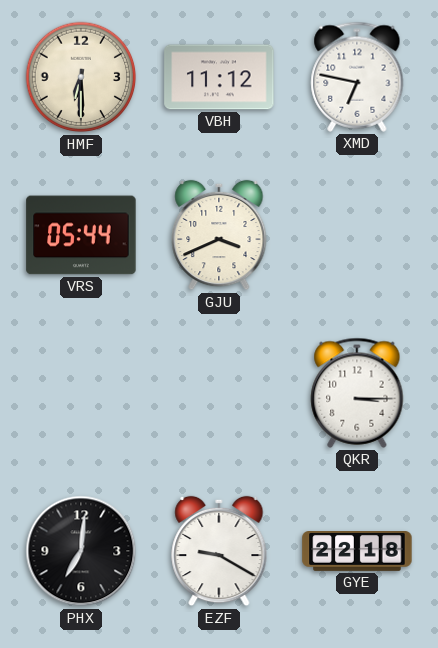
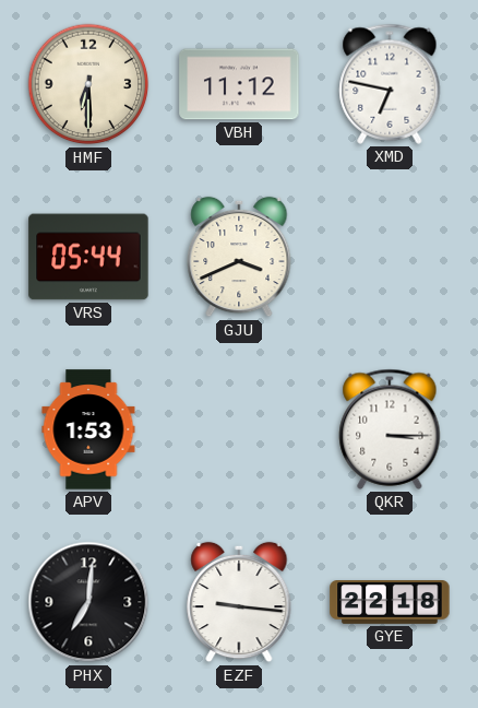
APV: none -> 1:53
EZF: 9:20 -> 9:16
